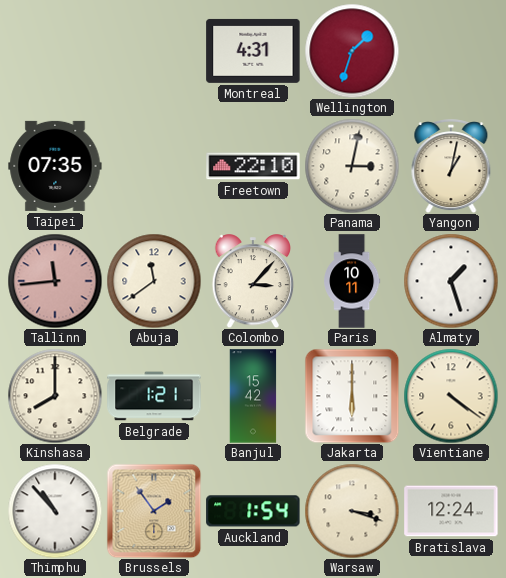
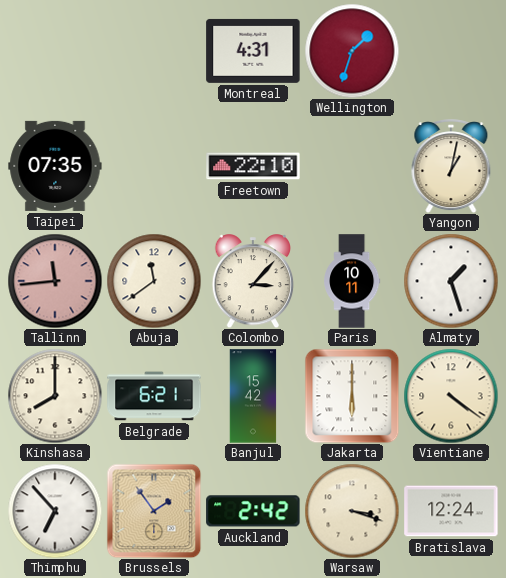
Panama: 3:02 -> none
Belgrade: 1:21 -> 6:21
Thimphu: 10:53 -> 6:53
Auckland: 1:54 -> 2:42
